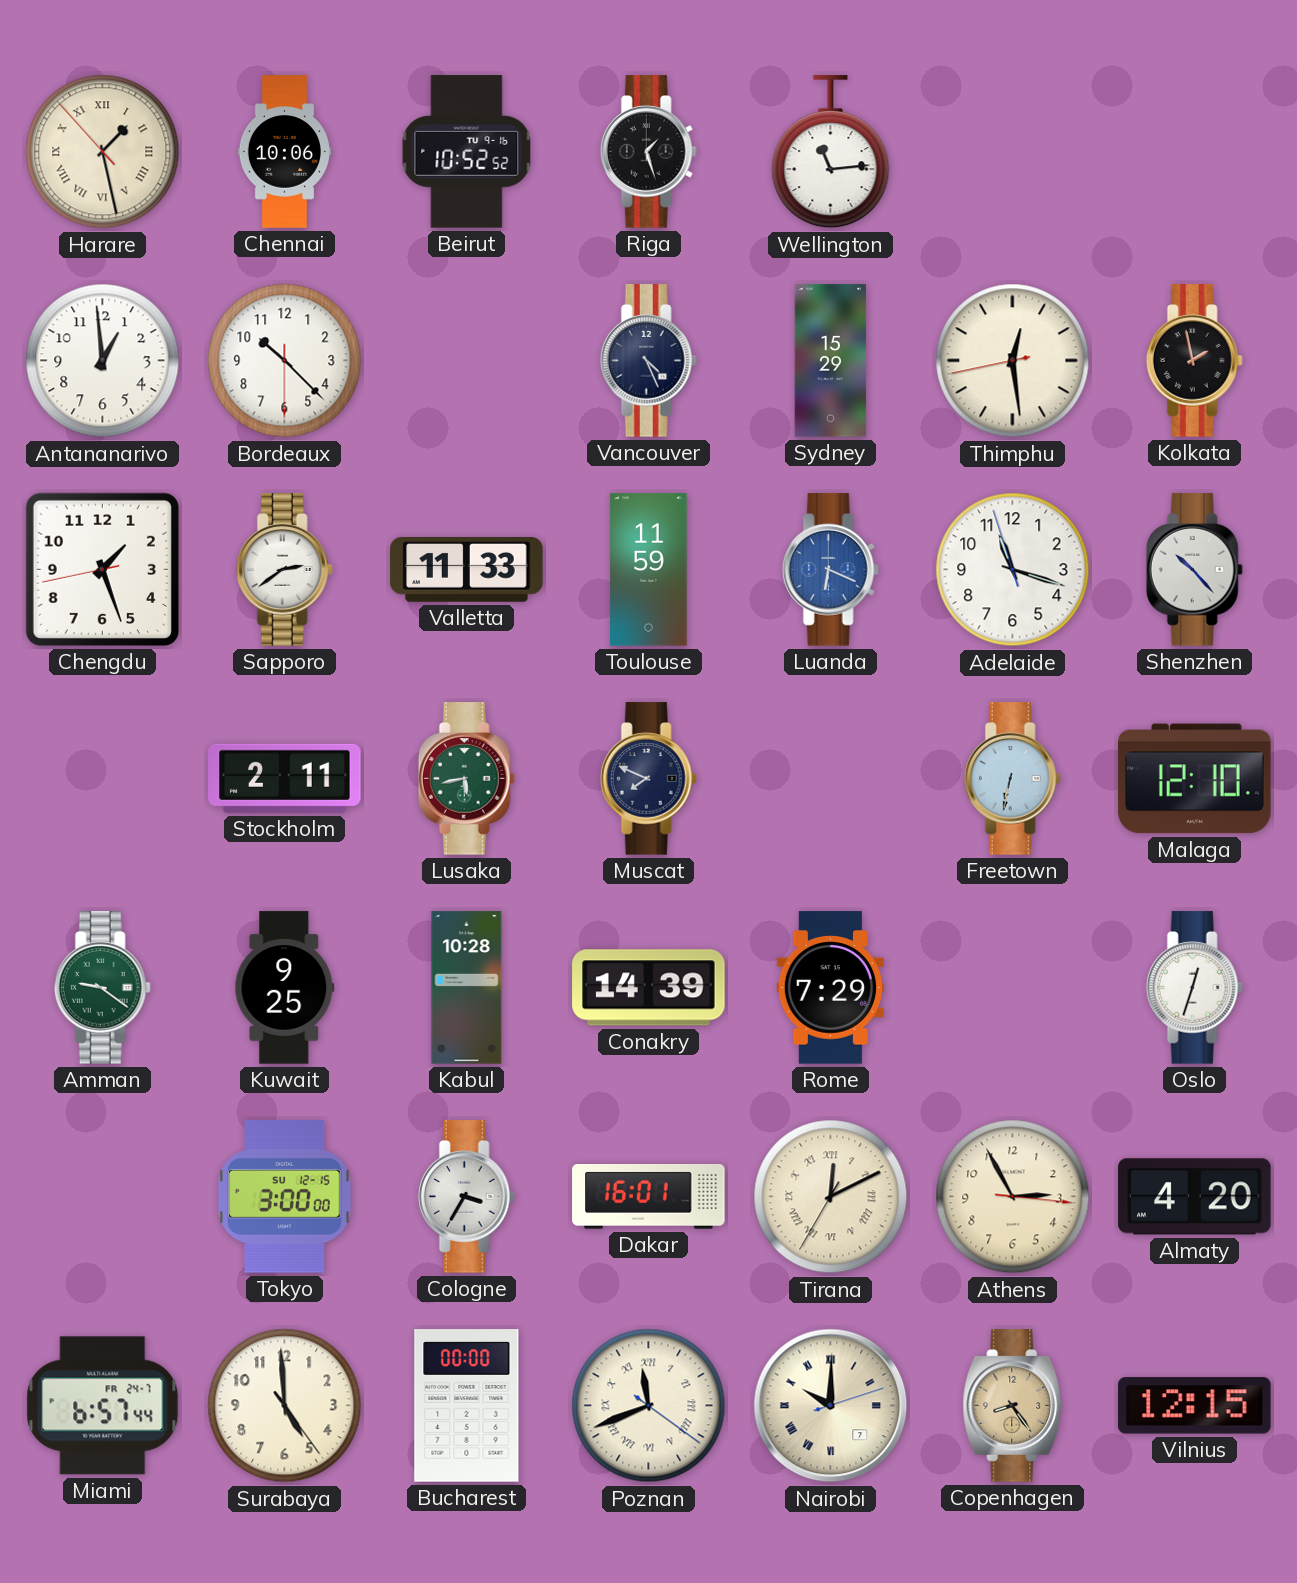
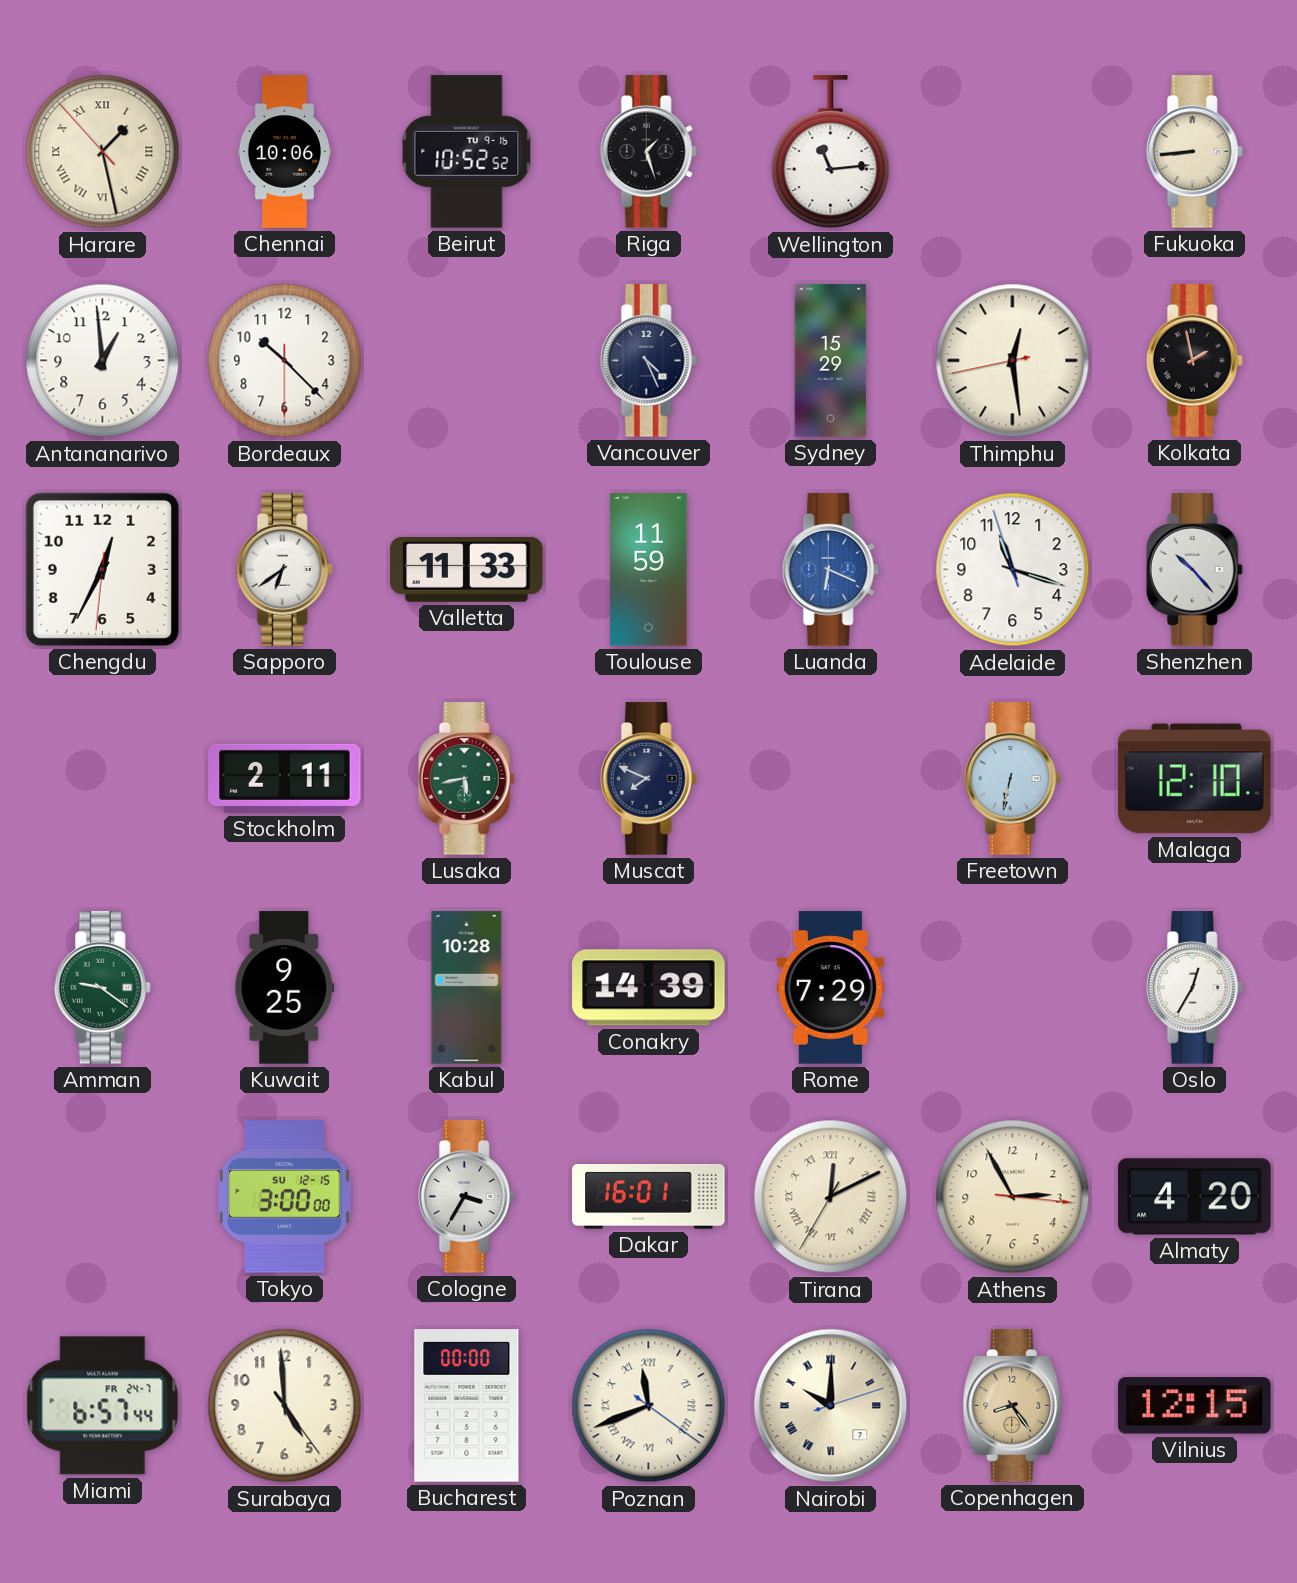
Fukuoka: none -> 8:44
Chengdu: 1:26 -> 12:34
Sapporo: 2:39 -> 6:39
Oslo: 12:33 -> 12:35
